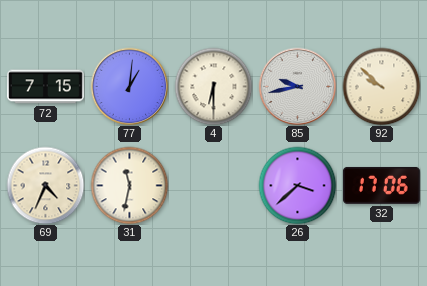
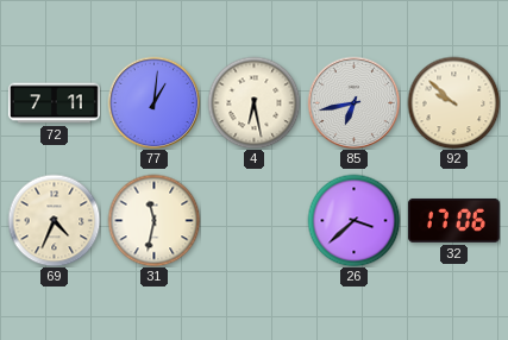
72: 7:15 -> 7:11
4: 6:30 -> 6:28
85: 9:43 -> 6:43
